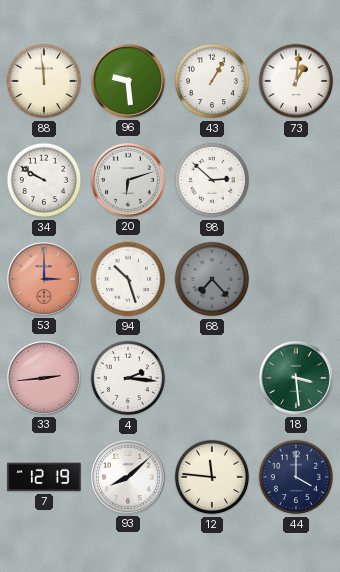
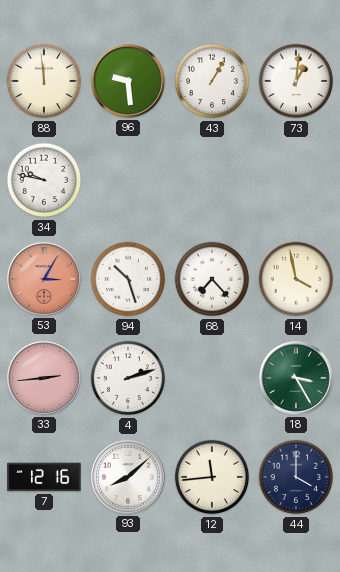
34: 9:50 -> 9:47
20: 6:12 -> none
98: 2:52 -> none
53: 3:00 -> 3:05
68 dial: grey -> white
14: none -> 3:58
4: 2:16 -> 2:12
18: 3:29 -> 3:25
7: 12:19 -> 12:16
12: 11:46 -> 11:44
